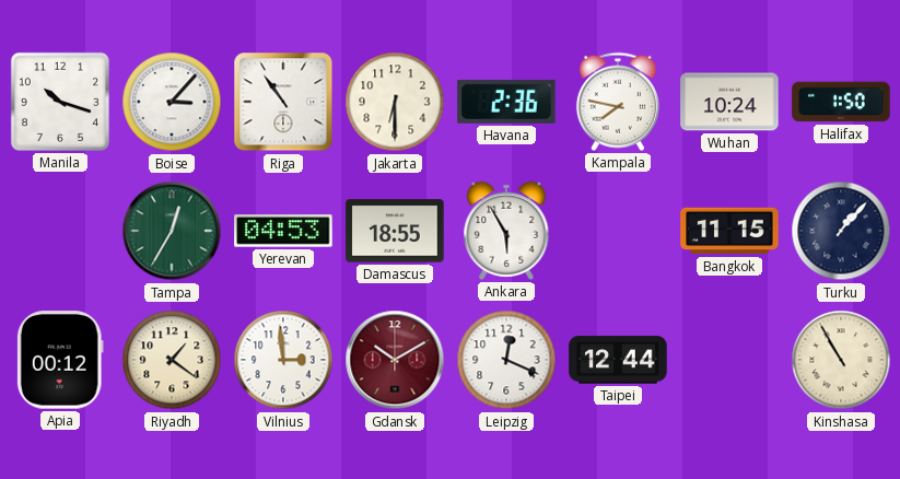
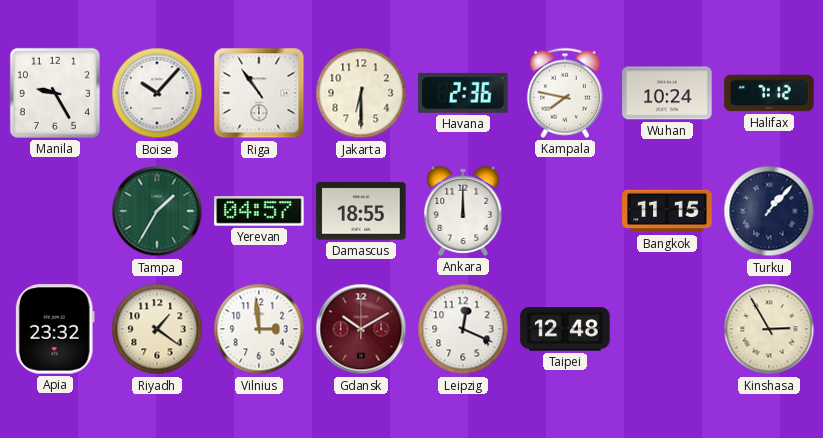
Manila: 10:18 -> 9:25
Boise: 3:07 -> 10:07
Halifax: 1:50 -> 7:12
Tampa: 12:35 -> 1:35
Yerevan: 04:53 -> 04:57
Ankara: 5:55 -> 12:00
Apia: 00:12 -> 23:32
Taipei: 12:44 -> 12:48
Kinshasa: 10:55 -> 2:55
